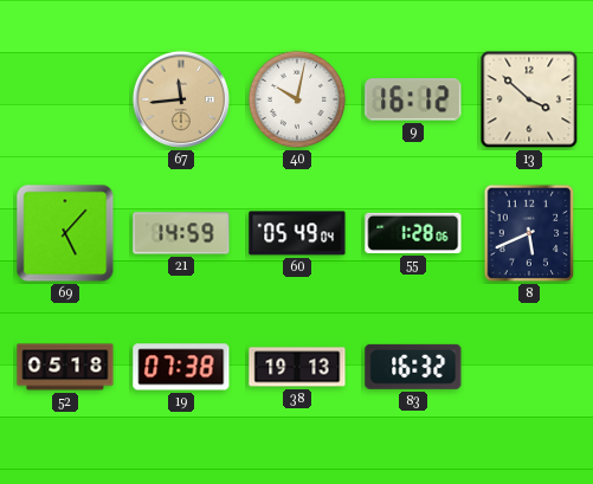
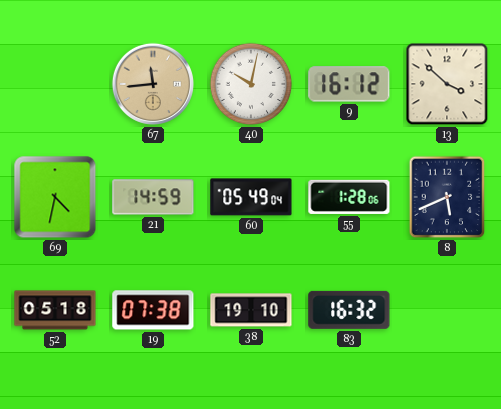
69: 5:07 -> 4:32
38: 19:13 -> 19:10
